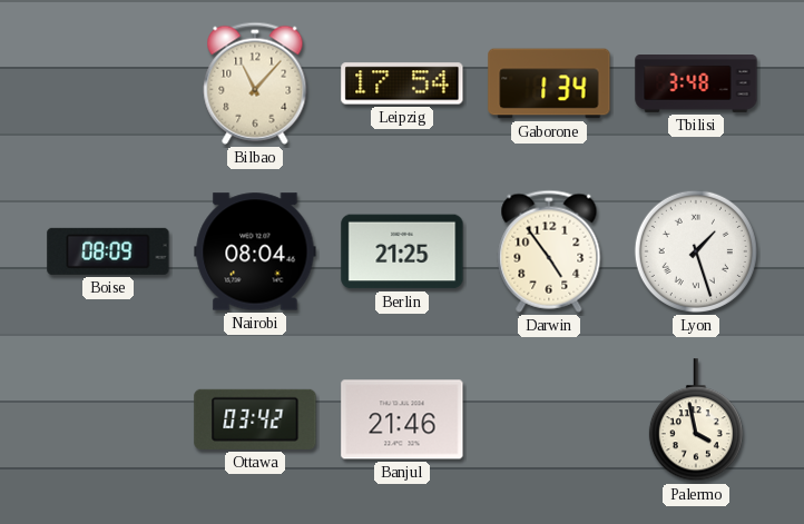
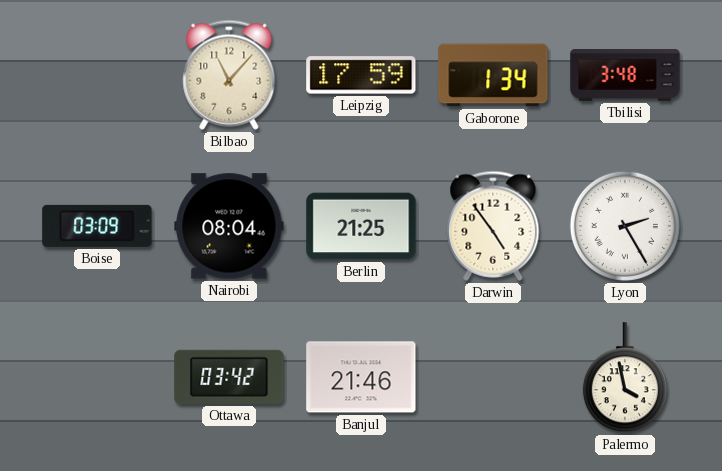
Leipzig: 17:54 -> 17:59
Boise: 08:09 -> 03:09
Lyon: 1:27 -> 2:25
